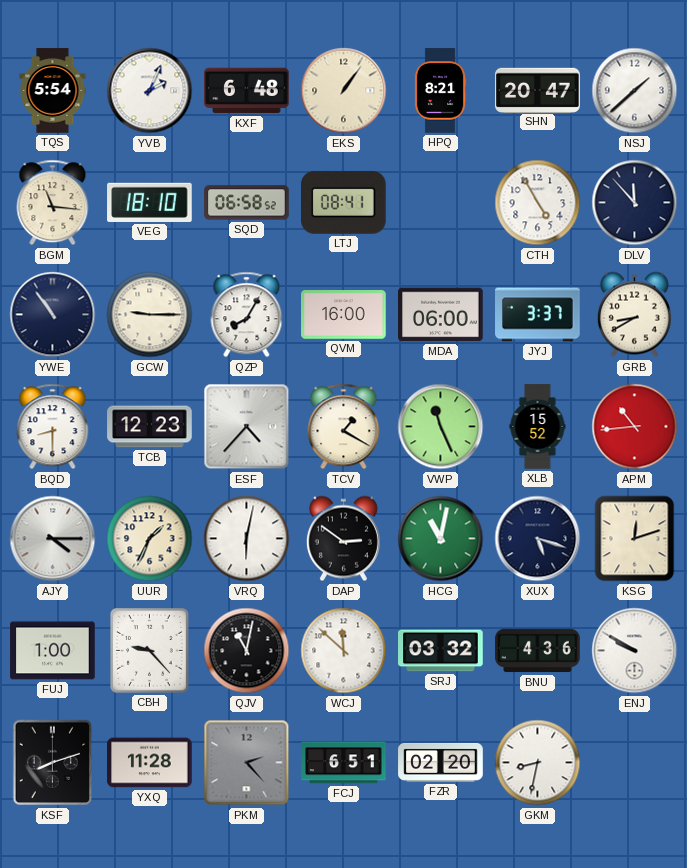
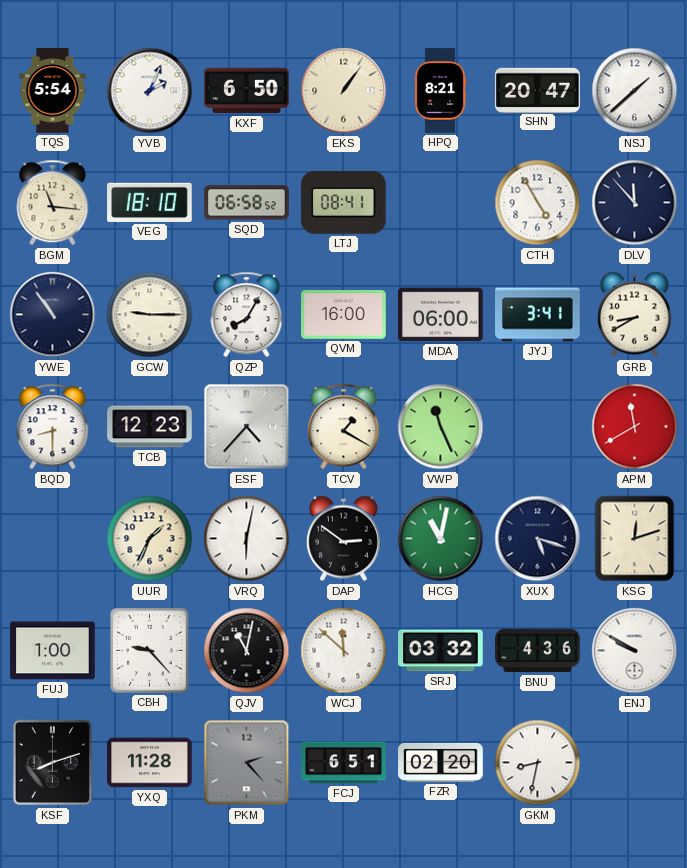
KXF: 6:48 -> 6:50
JYJ: 3:37 -> 3:41
XLB: 15:52 -> none
APM: 10:44 -> 11:40
AJY: 4:15 -> none
